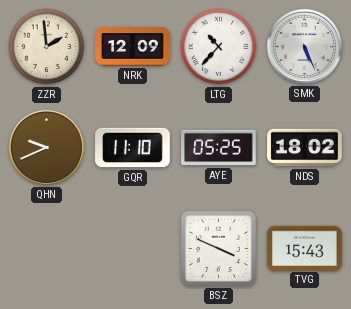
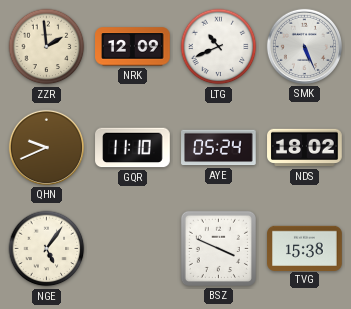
LTG: 10:37 -> 10:41
AYE: 05:25 -> 05:24
NGE: none -> 5:06
TVG: 15:43 -> 15:38
